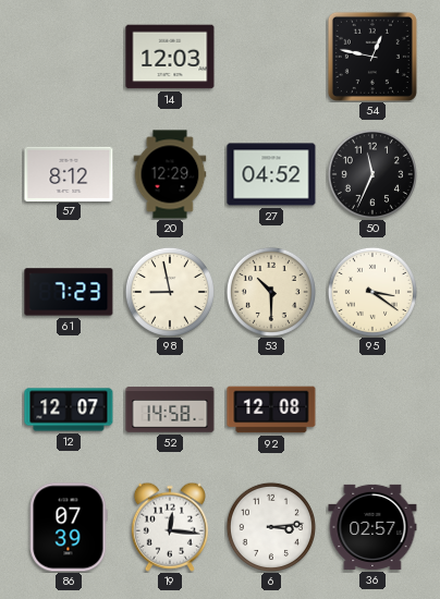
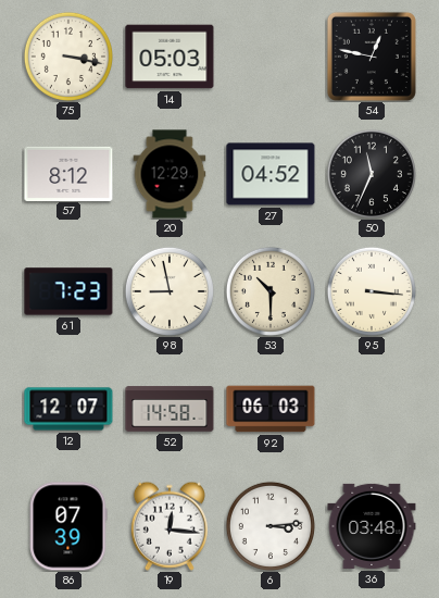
75: none -> 3:17
14: 12:03 -> 05:03
95: 3:21 -> 3:16
92: 12:08 -> 06:03
36: 02:57 -> 03:48
